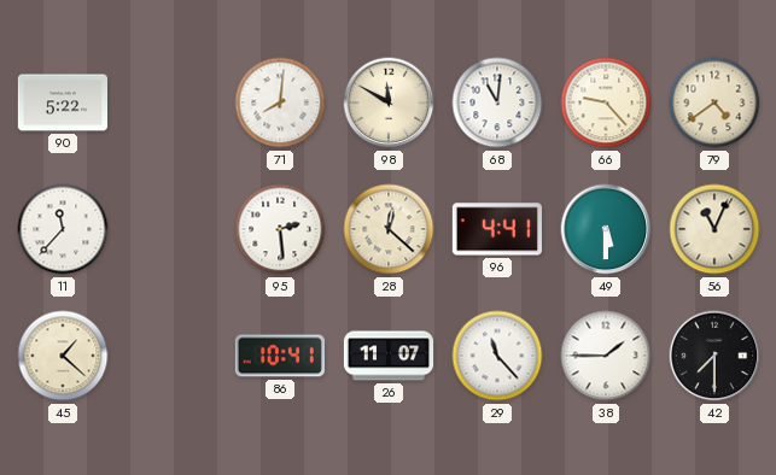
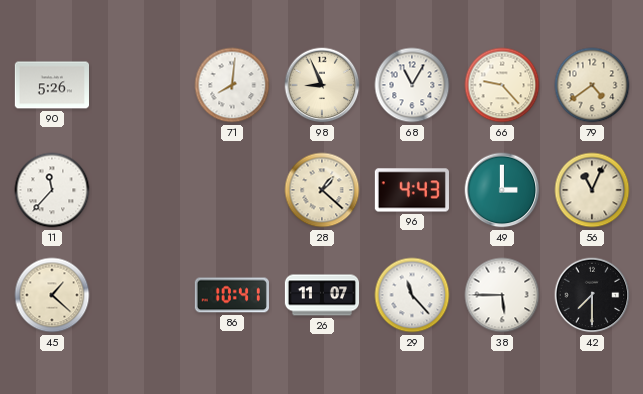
90: 5:22 -> 5:26
98: 11:50 -> 8:56
68: 11:01 -> 11:05
95: 2:29 -> none
28: 12:22 -> 1:22
96: 4:41 -> 4:43
49: 5:30 -> 3:00
38: 1:45 -> 5:45
